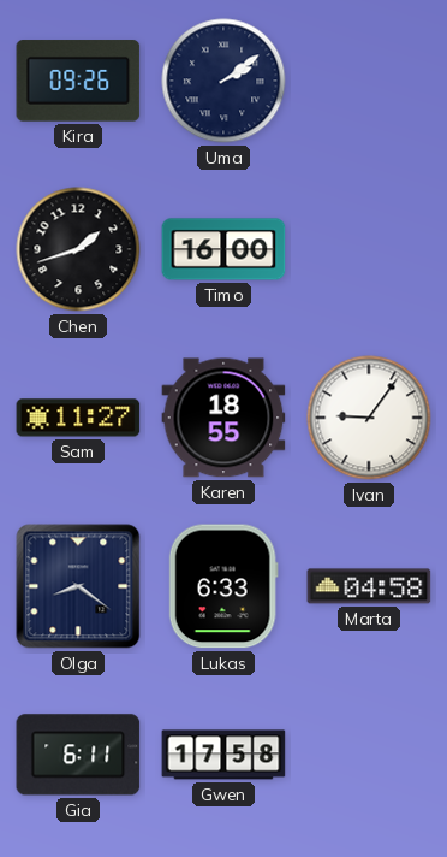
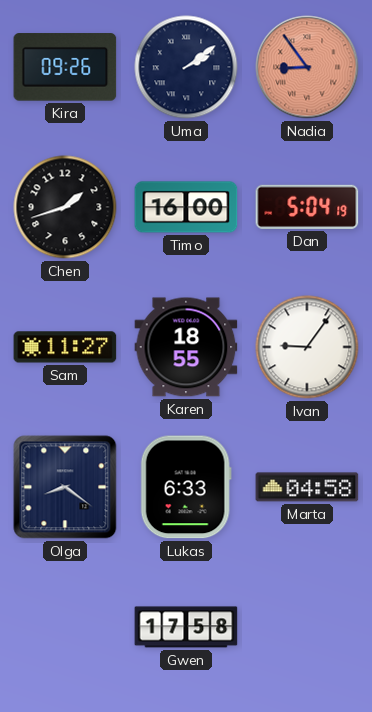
Nadia: none -> 8:54
Dan: none -> 5:04
Gia: 6:11 -> none
